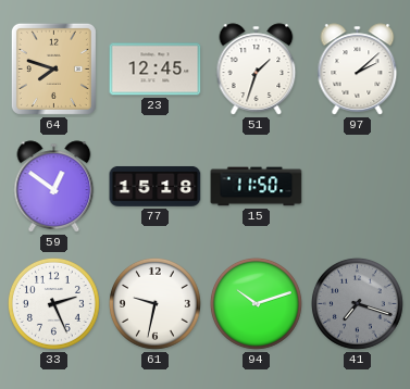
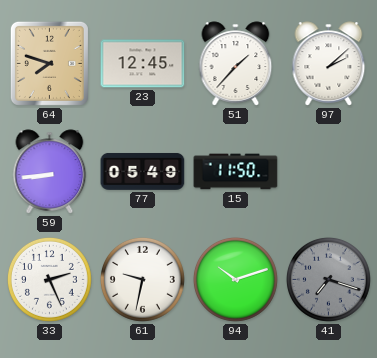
51: 1:33 -> 1:37
59: 12:51 -> 8:44
77: 15:18 -> 05:49
